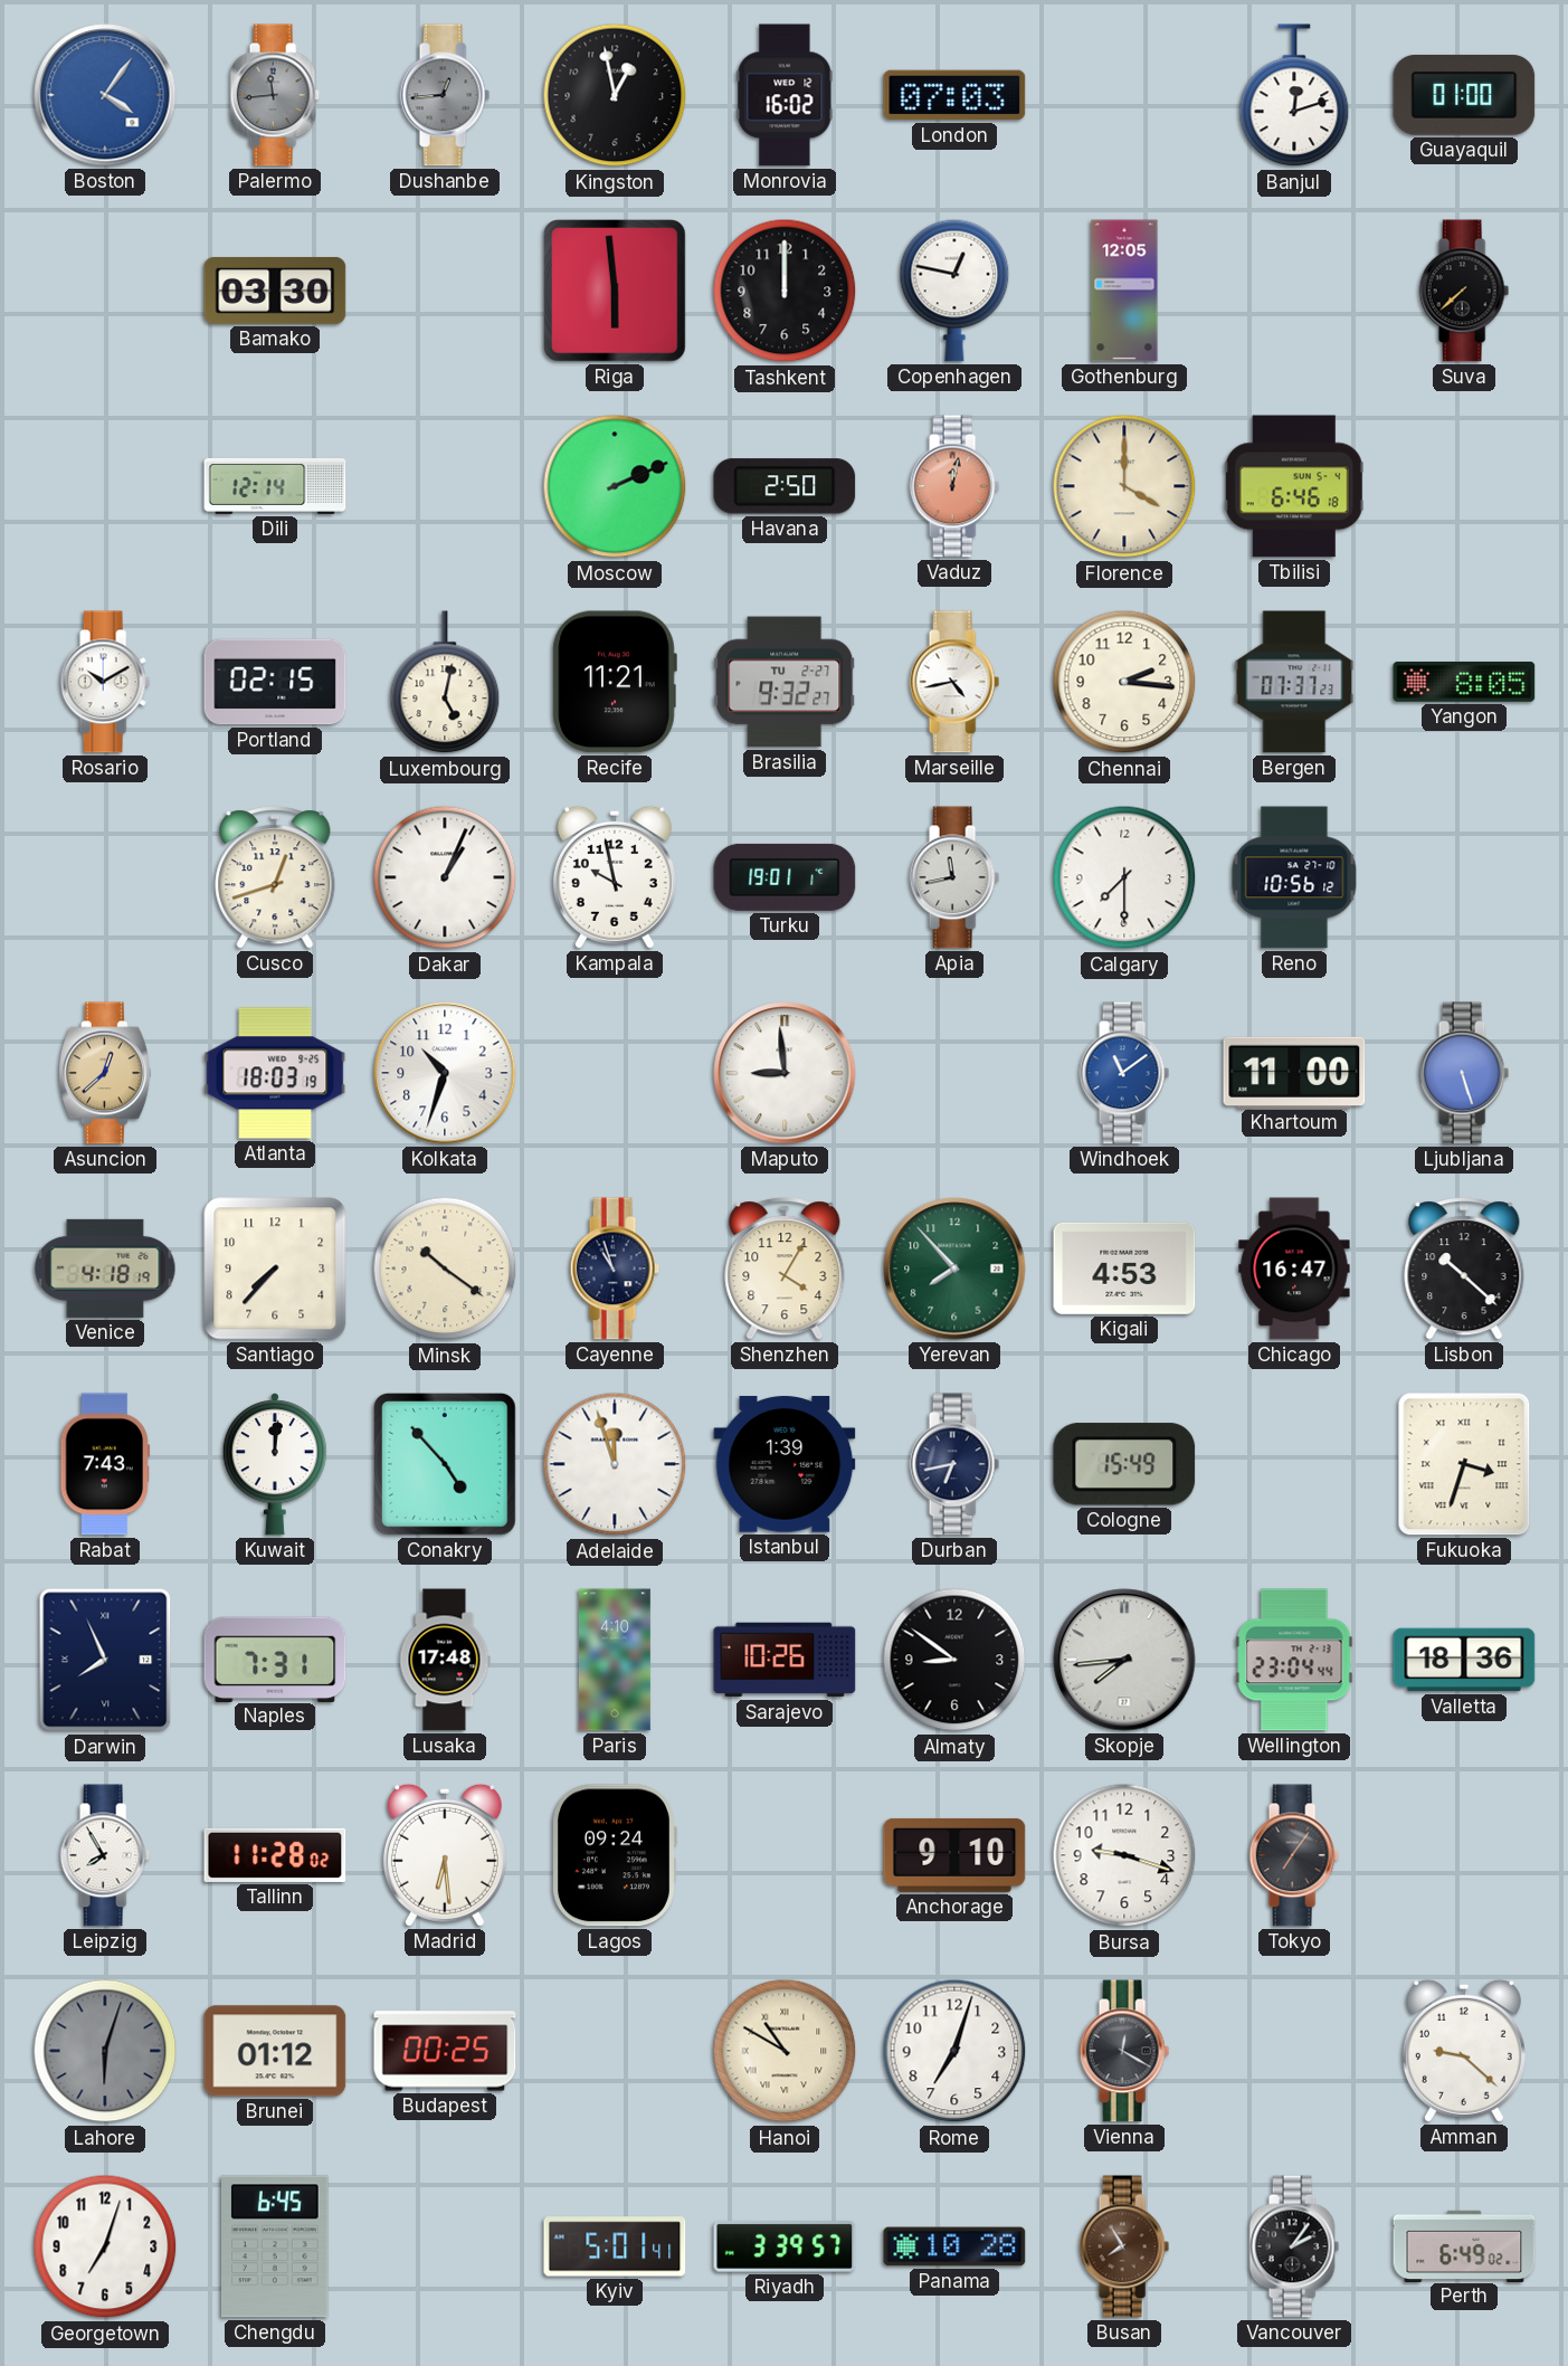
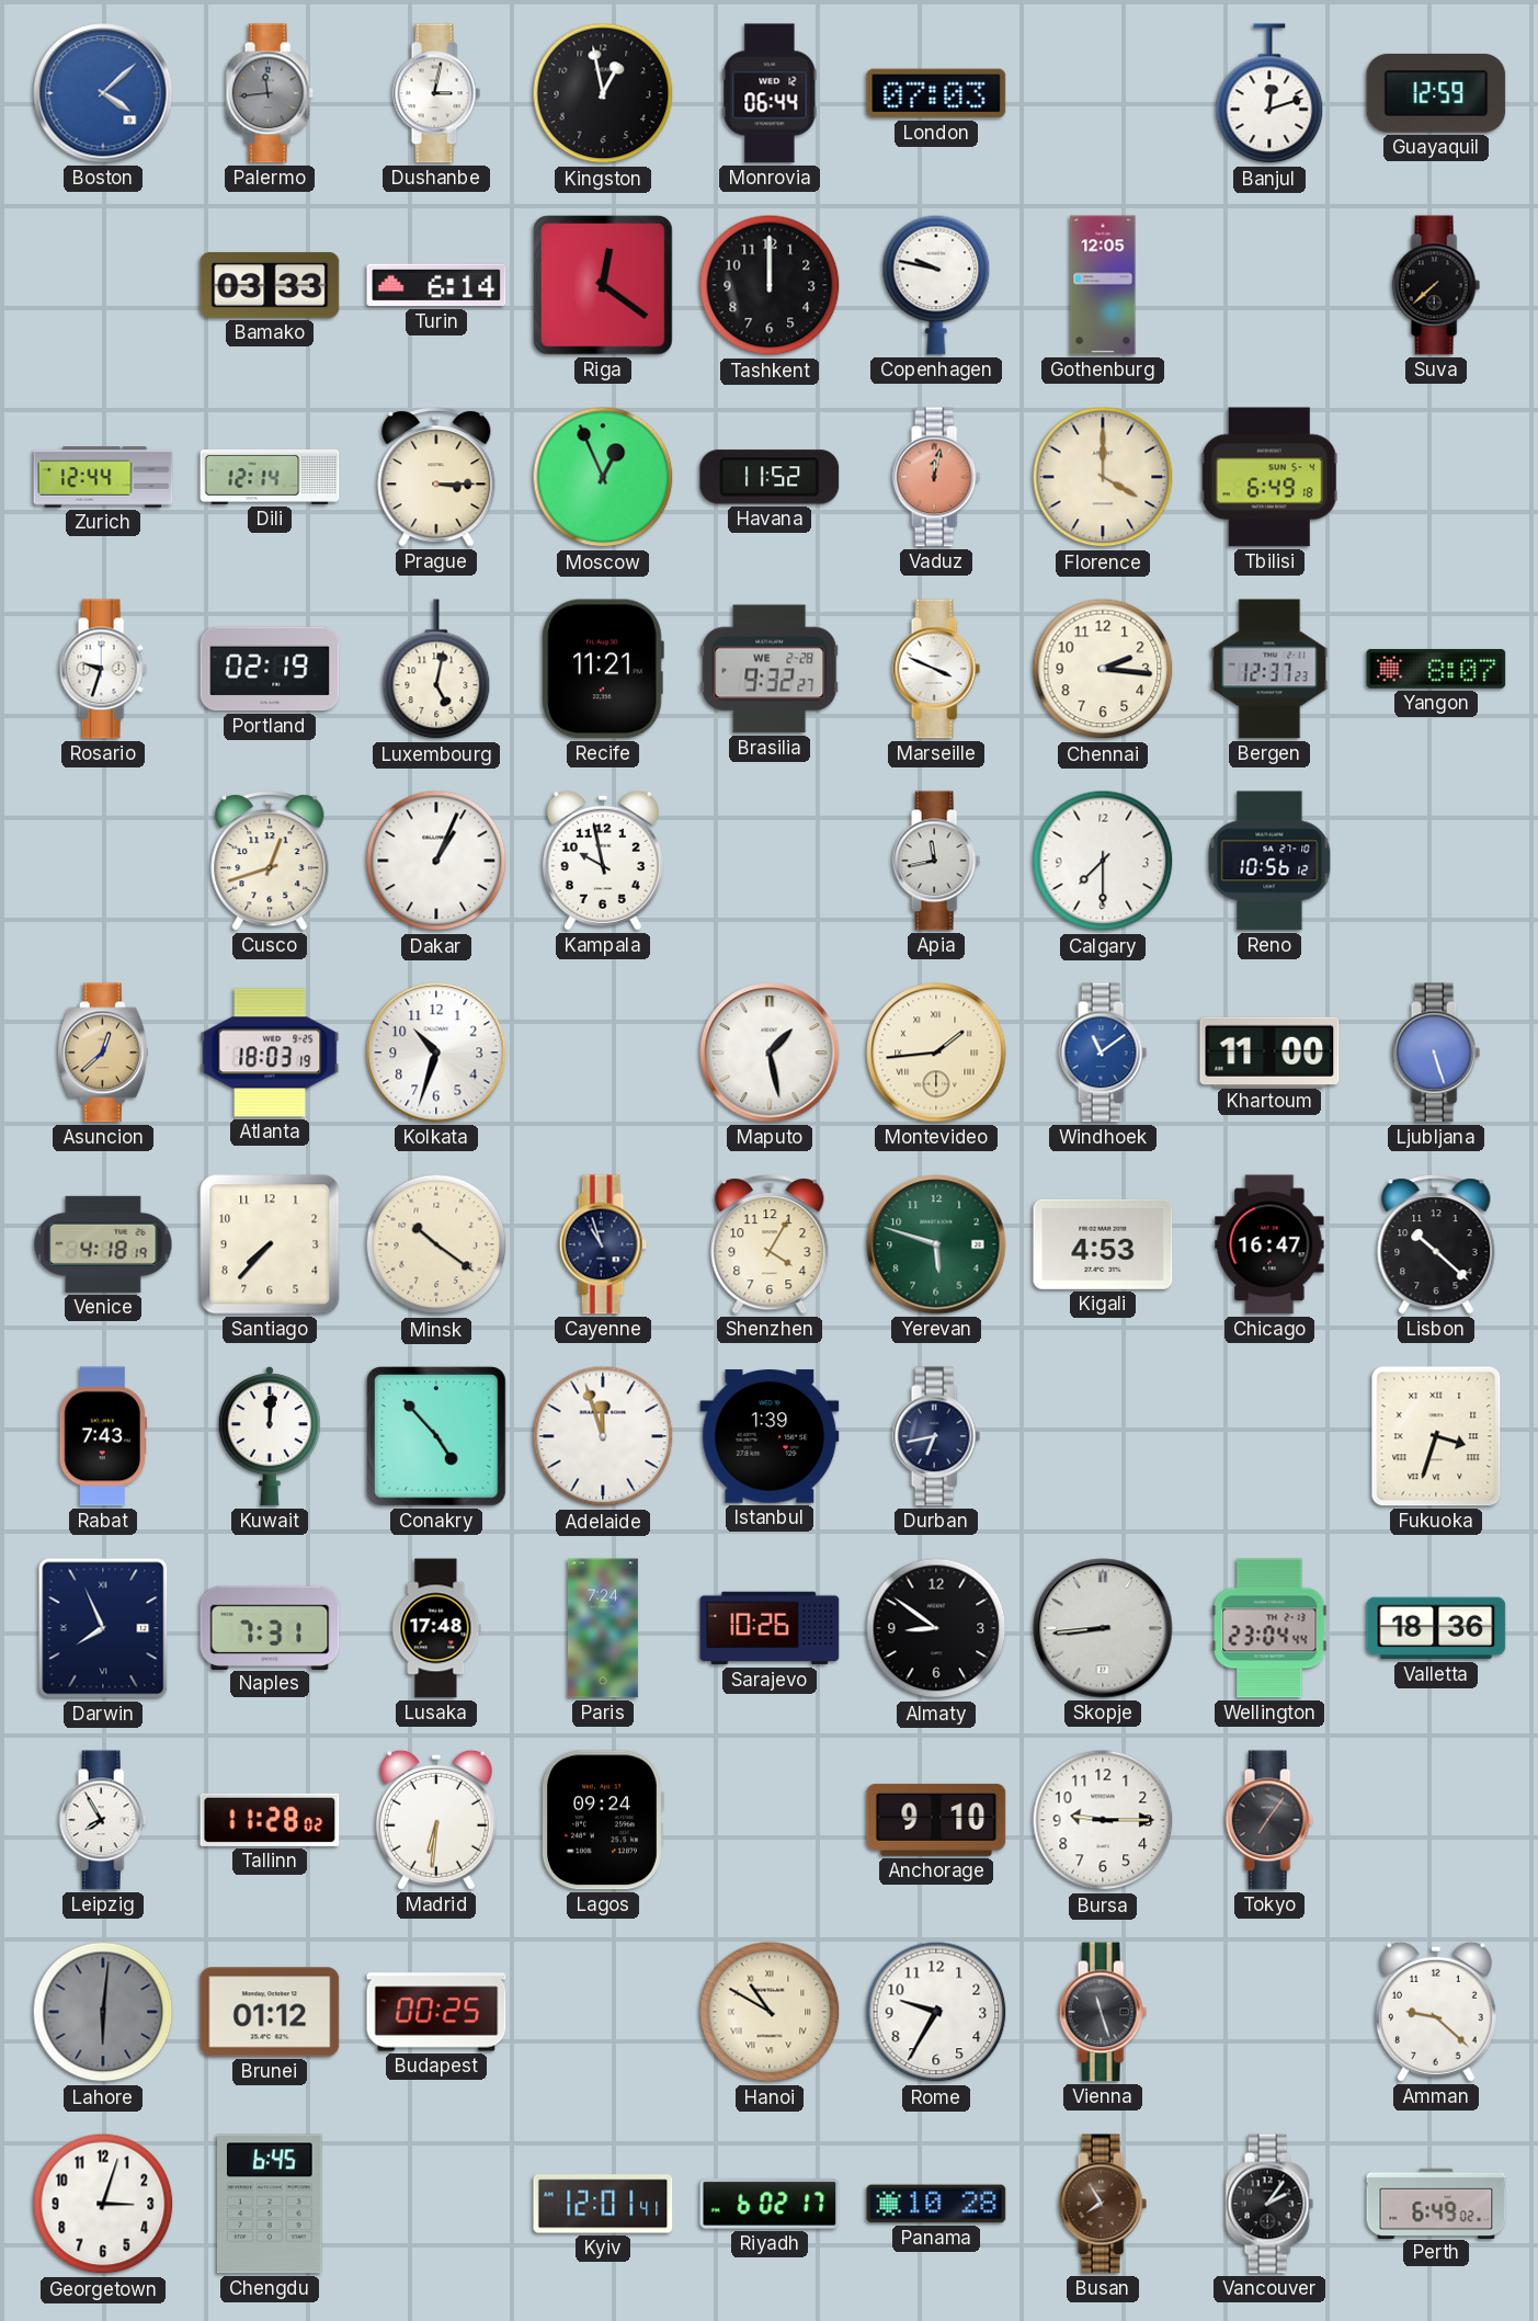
Boston: 4:06 -> 4:08
Dushanbe: 12:44 -> 3:02
Dushanbe dial: grey -> white
Monrovia: 16:02 -> 06:44
Guayaquil: 01:00 -> 12:59
Bamako: 03:30 -> 03:33
Turin: none -> 6:14
Riga: 5:59 -> 12:21
Copenhagen: 12:47 -> 9:47
Zurich: none -> 12:44
Prague: none -> 3:15
Moscow: 2:11 -> 12:56
Havana: 2:50 -> 11:52
Tbilisi: 6:46 -> 6:49
Rosario: 10:10 -> 9:33
Portland: 02:15 -> 02:19
Brasilia date: TU 2-27 -> WE 2-28
Marseille: 4:43 -> 3:49
Bergen: 07:37 -> 12:37
Yangon: 8:05 -> 8:07
Turku: 19:01 -> none
Maputo: 8:59 -> 1:28
Montevideo: none -> 1:44
Yerevan: 7:53 -> 5:48
Cologne: 15:49 -> none
Paris: 4:10 -> 7:24
Skopje: 7:44 -> 8:44
Madrid: 6:29 -> 6:31
Bursa: 9:18 -> 9:15
Lahore: 6:03 -> 6:01
Rome: 7:03 -> 9:35
Vienna: 12:20 -> 11:27
Georgetown: 7:03 -> 3:03
Kyiv: 5:01 -> 12:01
Riyadh: 3:39 -> 6:02
